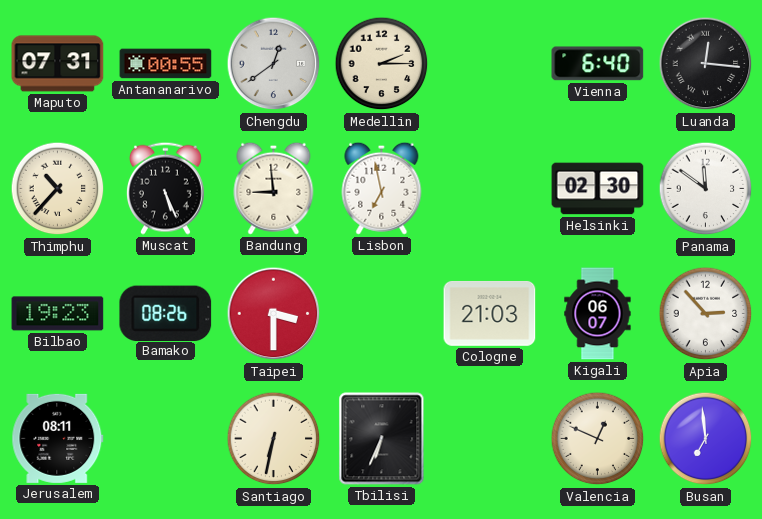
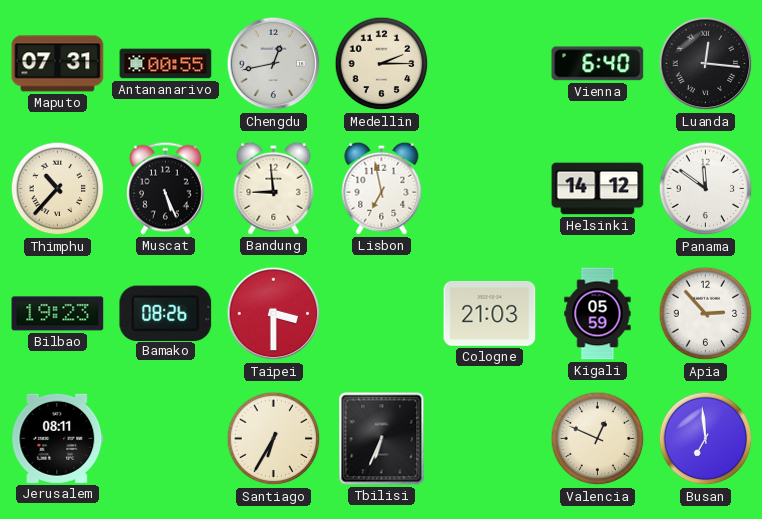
Chengdu: 12:39 -> 12:43
Helsinki: 02:30 -> 14:12
Kigali: 06:07 -> 05:59
Santiago: 6:32 -> 6:35
